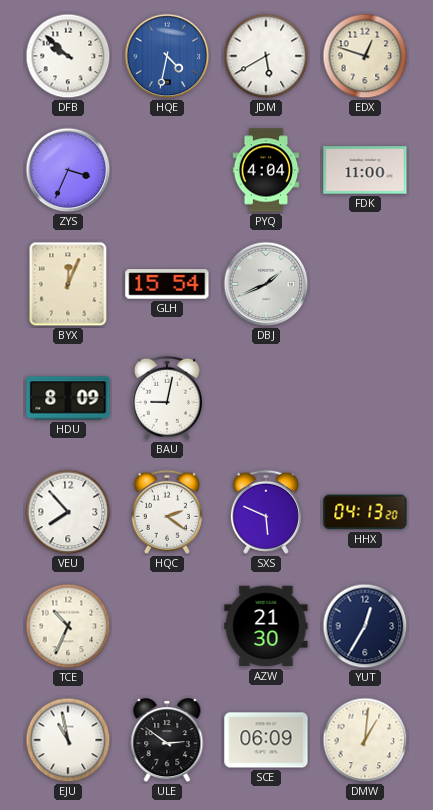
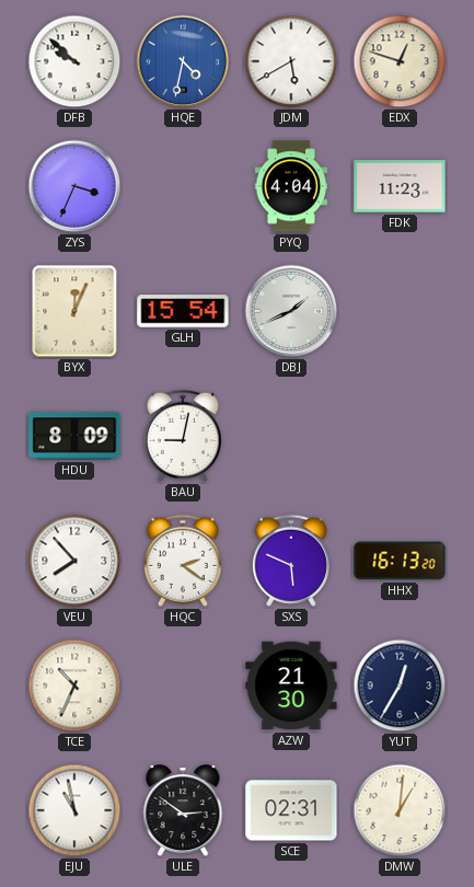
FDK: 11:00 -> 11:23
HHX: 04:13 -> 16:13
SCE: 06:09 -> 02:31
